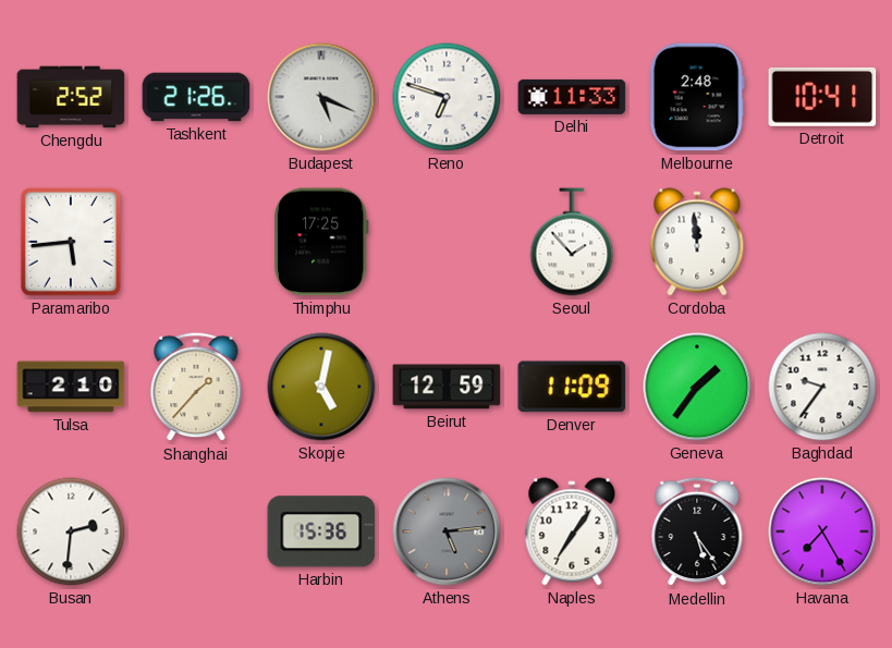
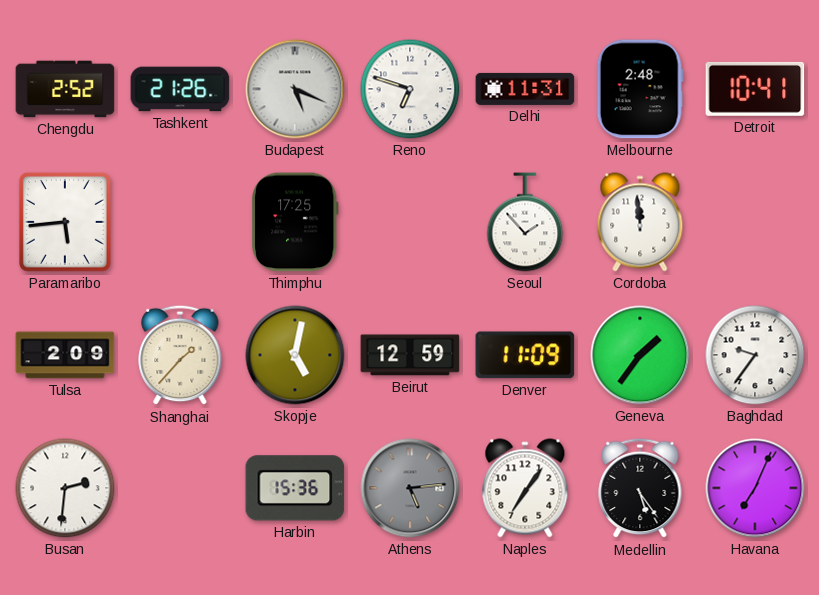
Delhi: 11:33 -> 11:31
Tulsa: 2:10 -> 2:09
Havana: 7:25 -> 7:04
